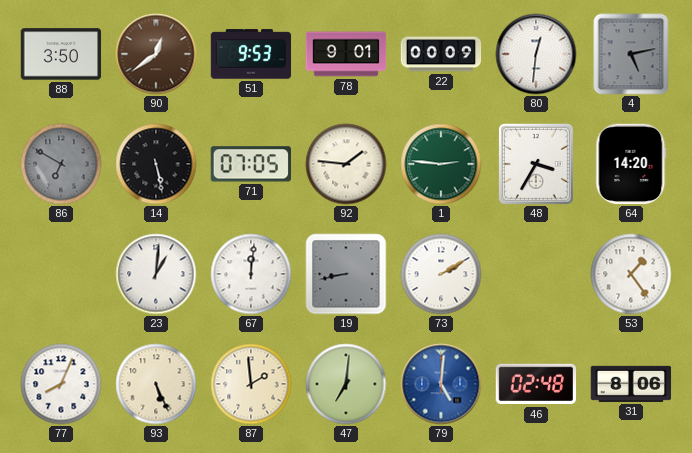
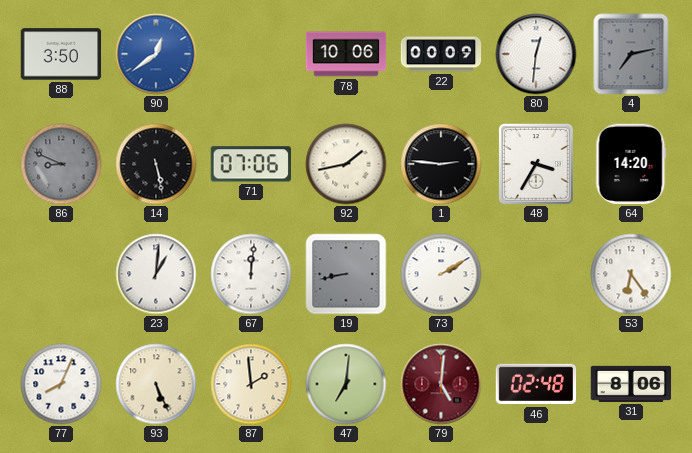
90 dial: brown -> blue
51: 9:53 -> none
78: 9:01 -> 10:06
4: 5:13 -> 7:13
86: 6:50 -> 8:49
71: 07:05 -> 07:06
92: 1:46 -> 1:43
1 dial: green -> black
53: 1:24 -> 6:24
79 dial: blue -> burgundy
